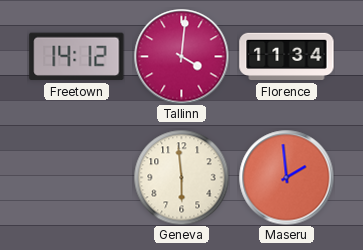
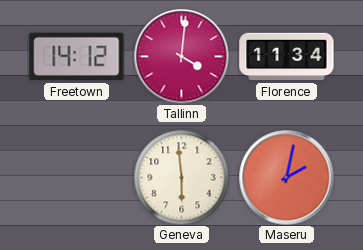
Maseru: 1:59 -> 2:02
